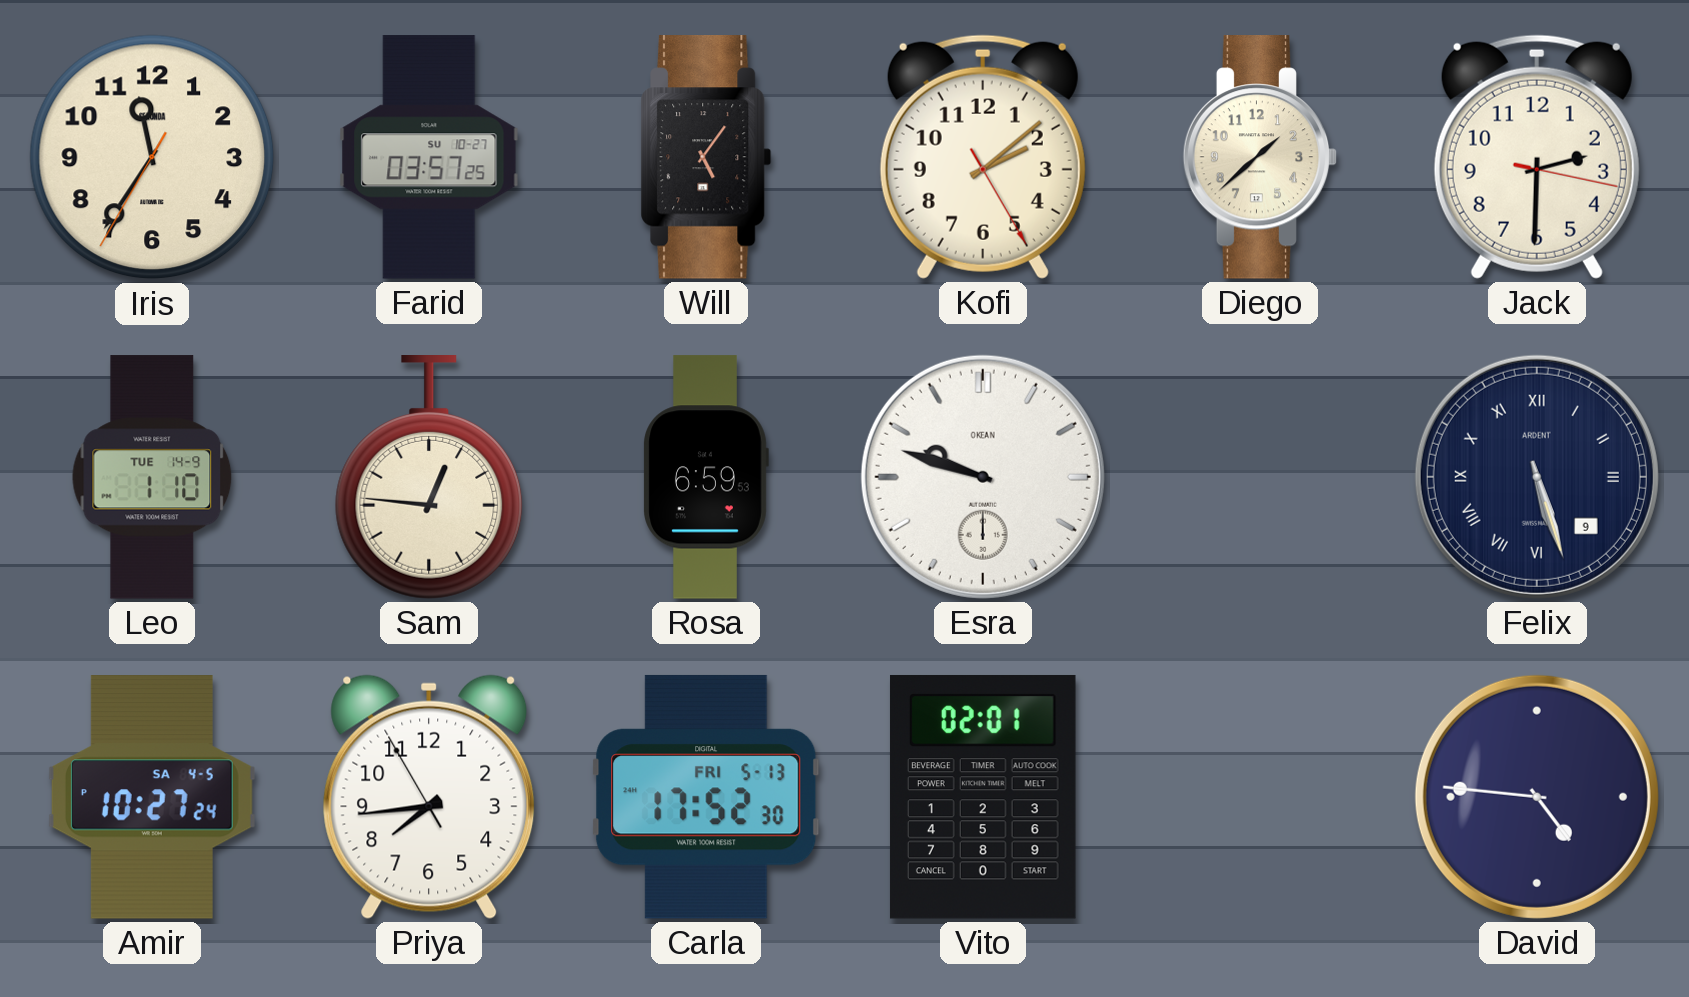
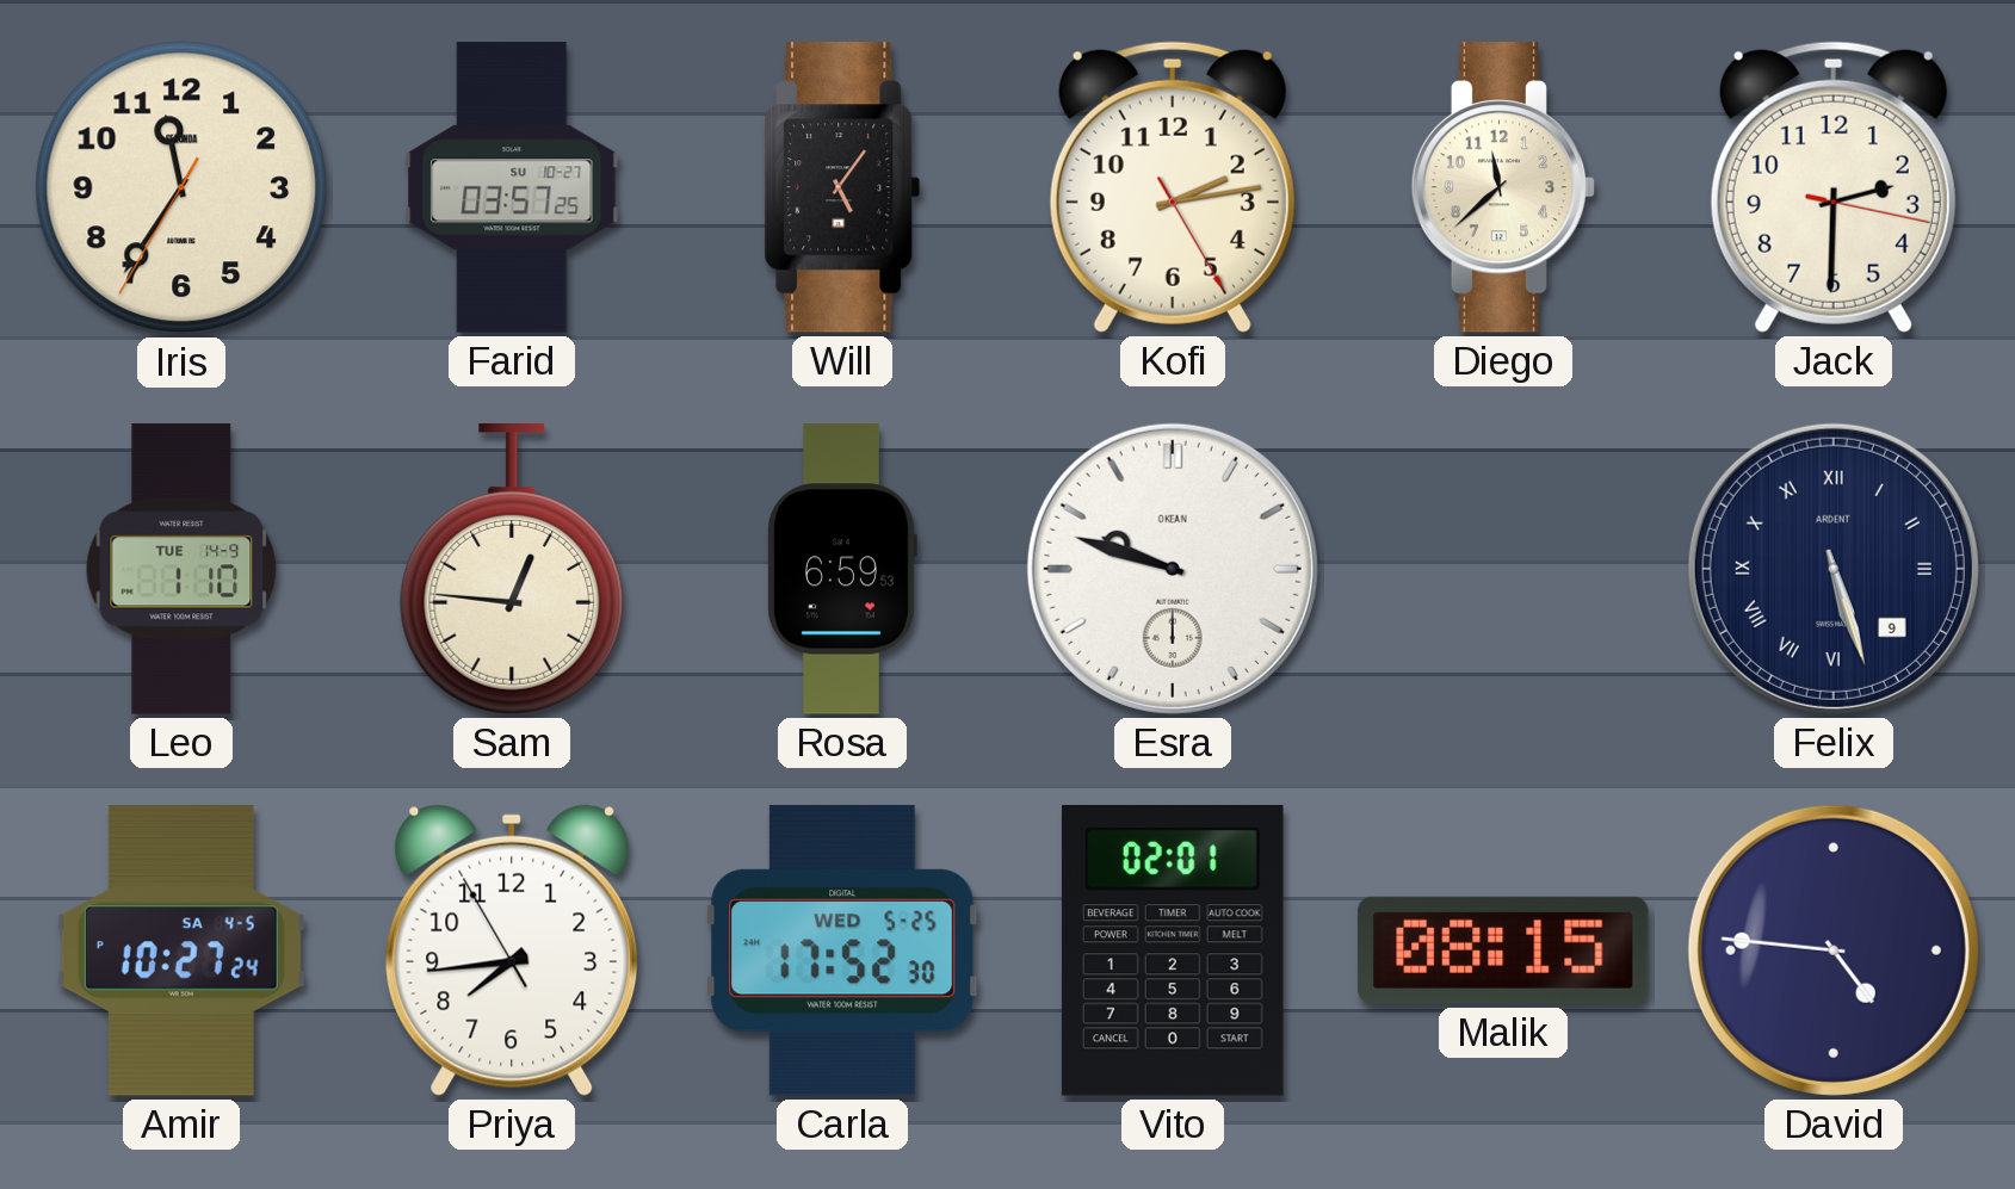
Kofi: 2:08 -> 2:13
Diego: 1:38 -> 11:38
Carla date: FRI 5-13 -> WED 5-25
Malik: none -> 08:15
